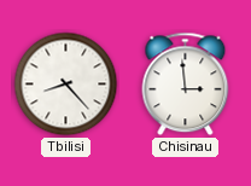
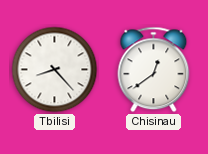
Chisinau: 2:59 -> 12:39
